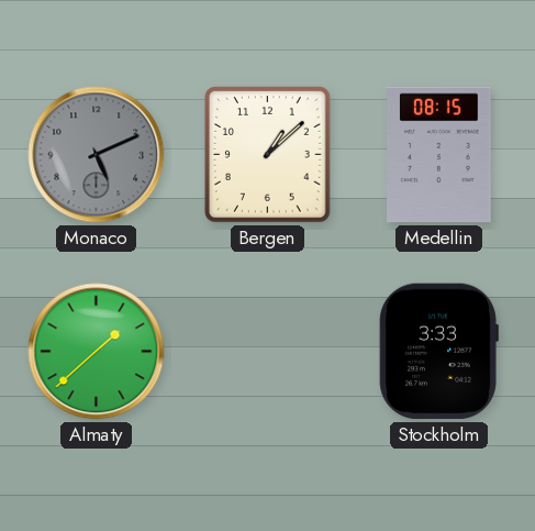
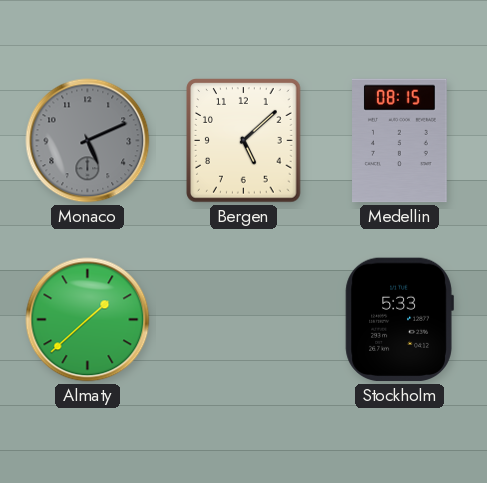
Bergen: 1:08 -> 5:08
Stockholm: 3:33 -> 5:33
